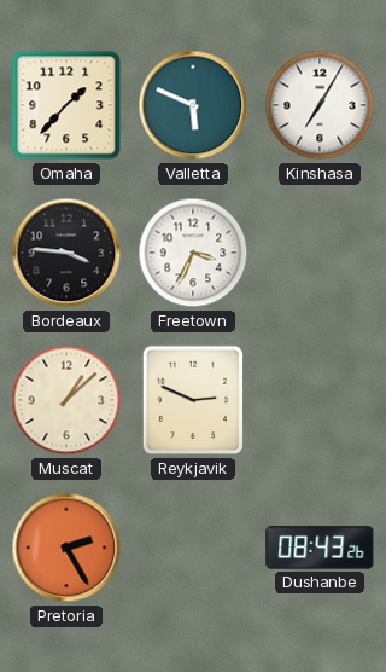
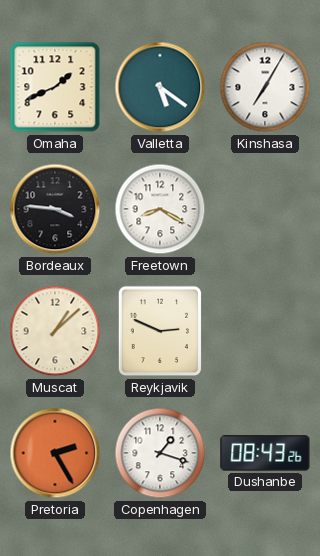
Omaha: 1:37 -> 1:41
Valletta: 5:49 -> 5:21
Freetown: 3:34 -> 8:20
Copenhagen: none -> 1:18
